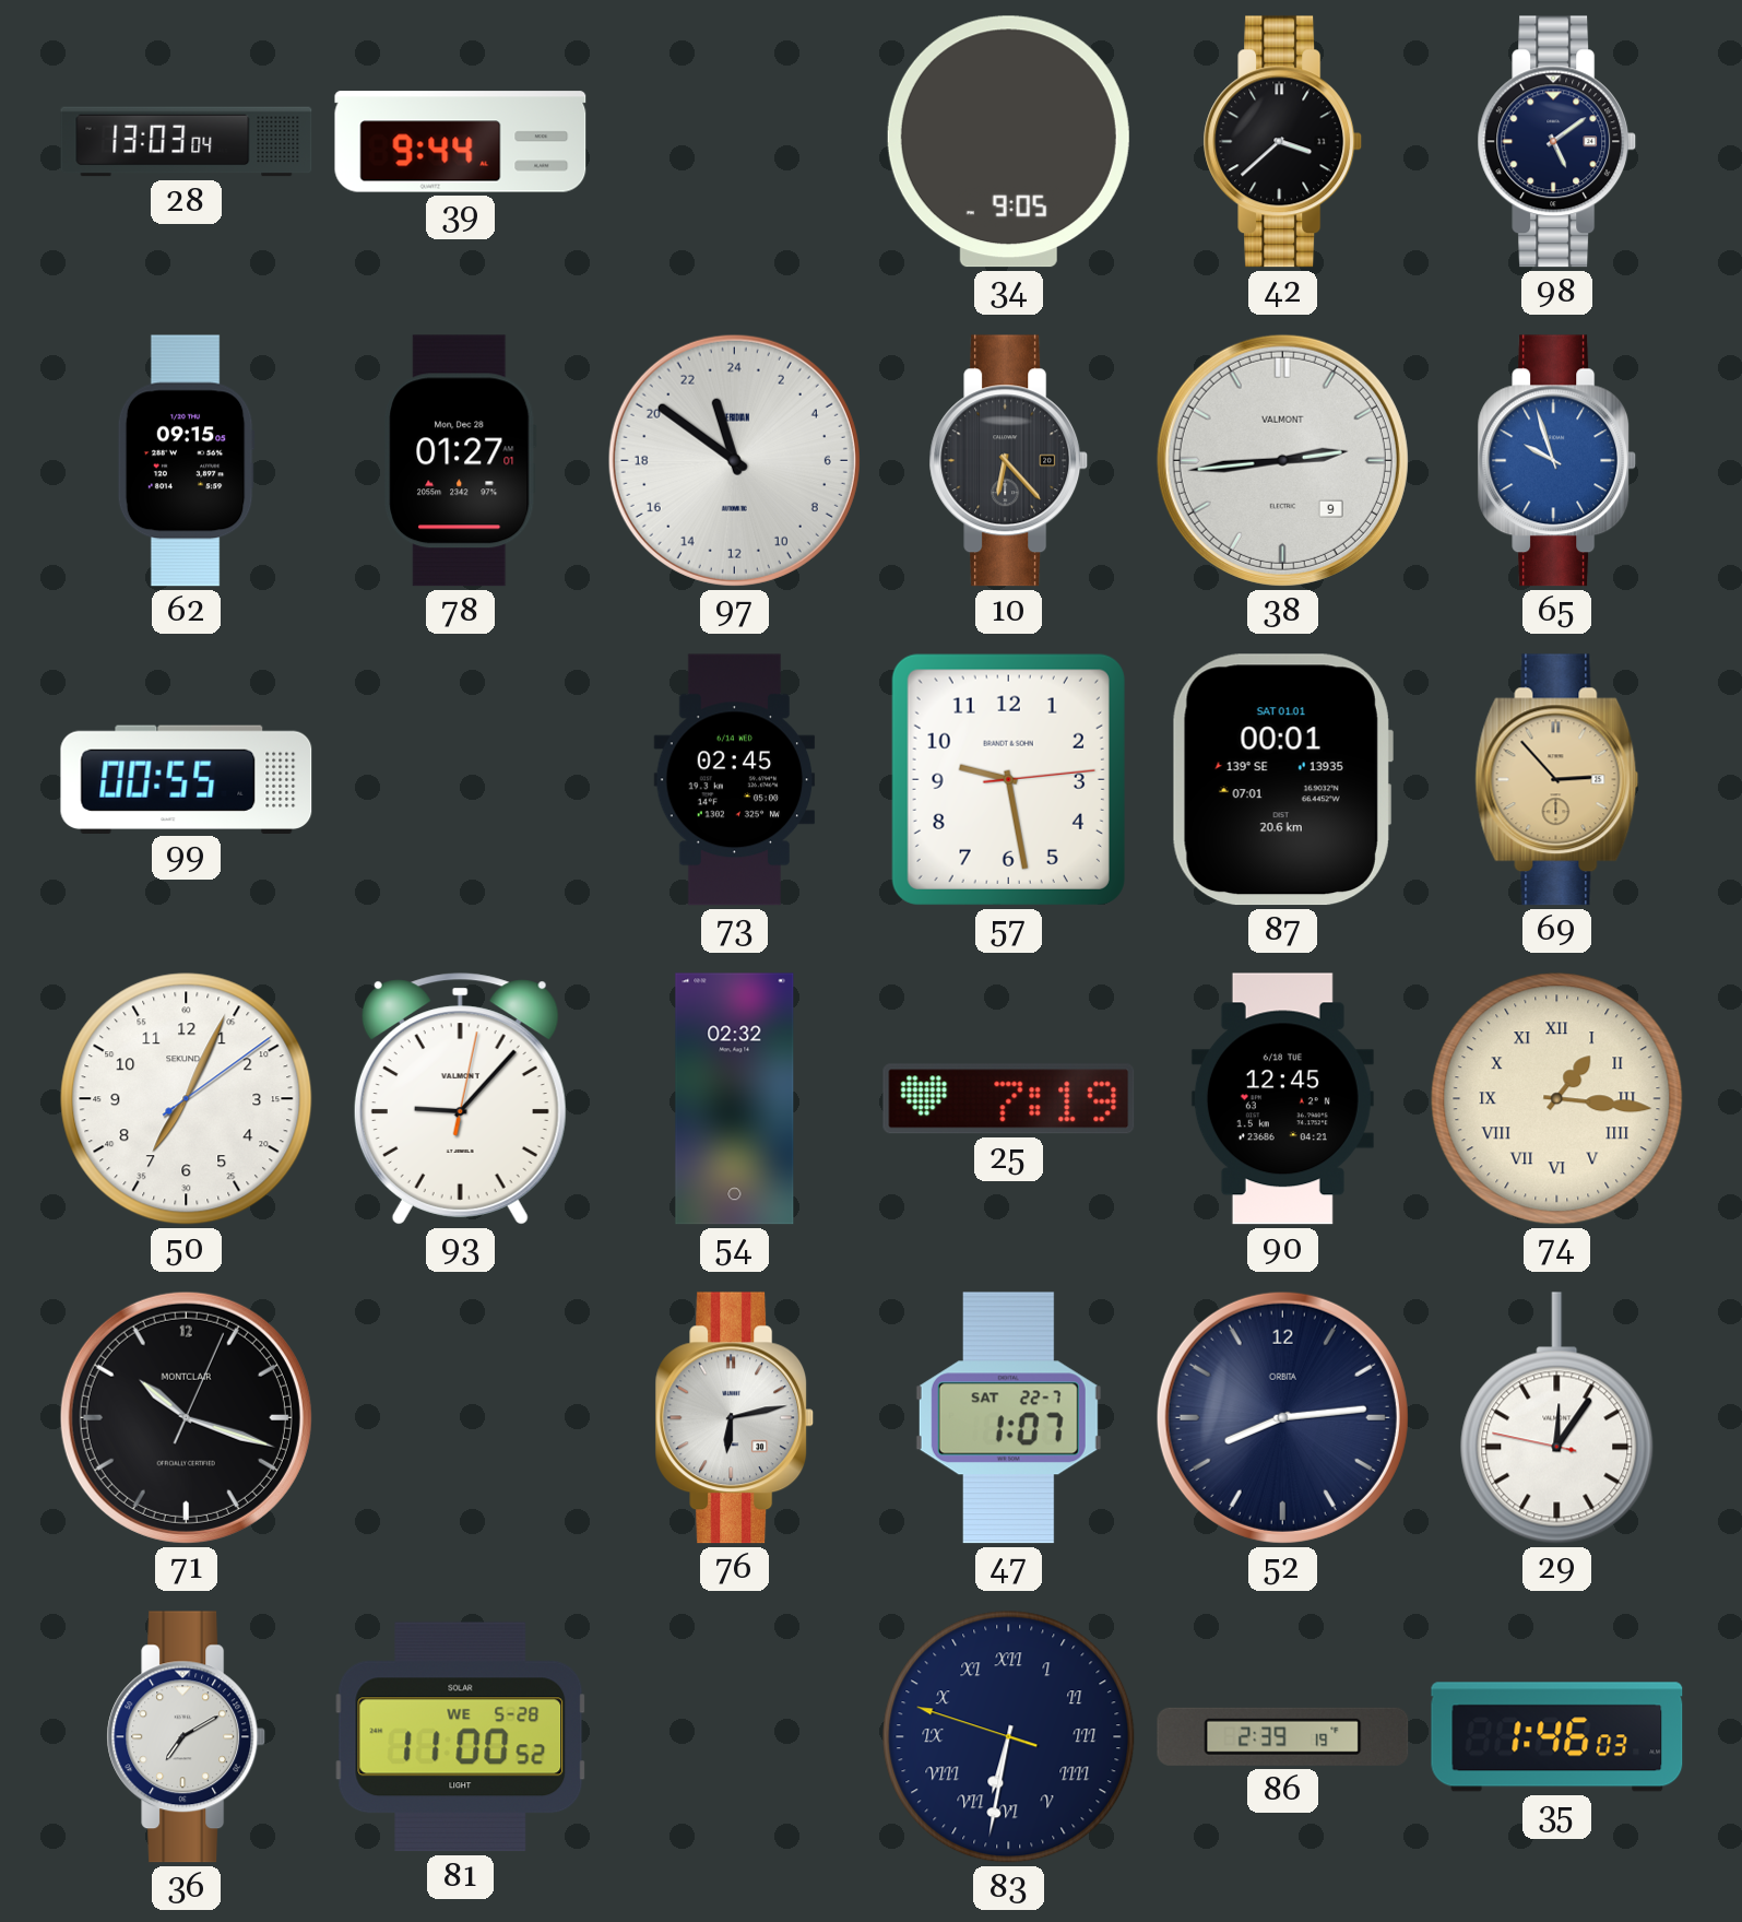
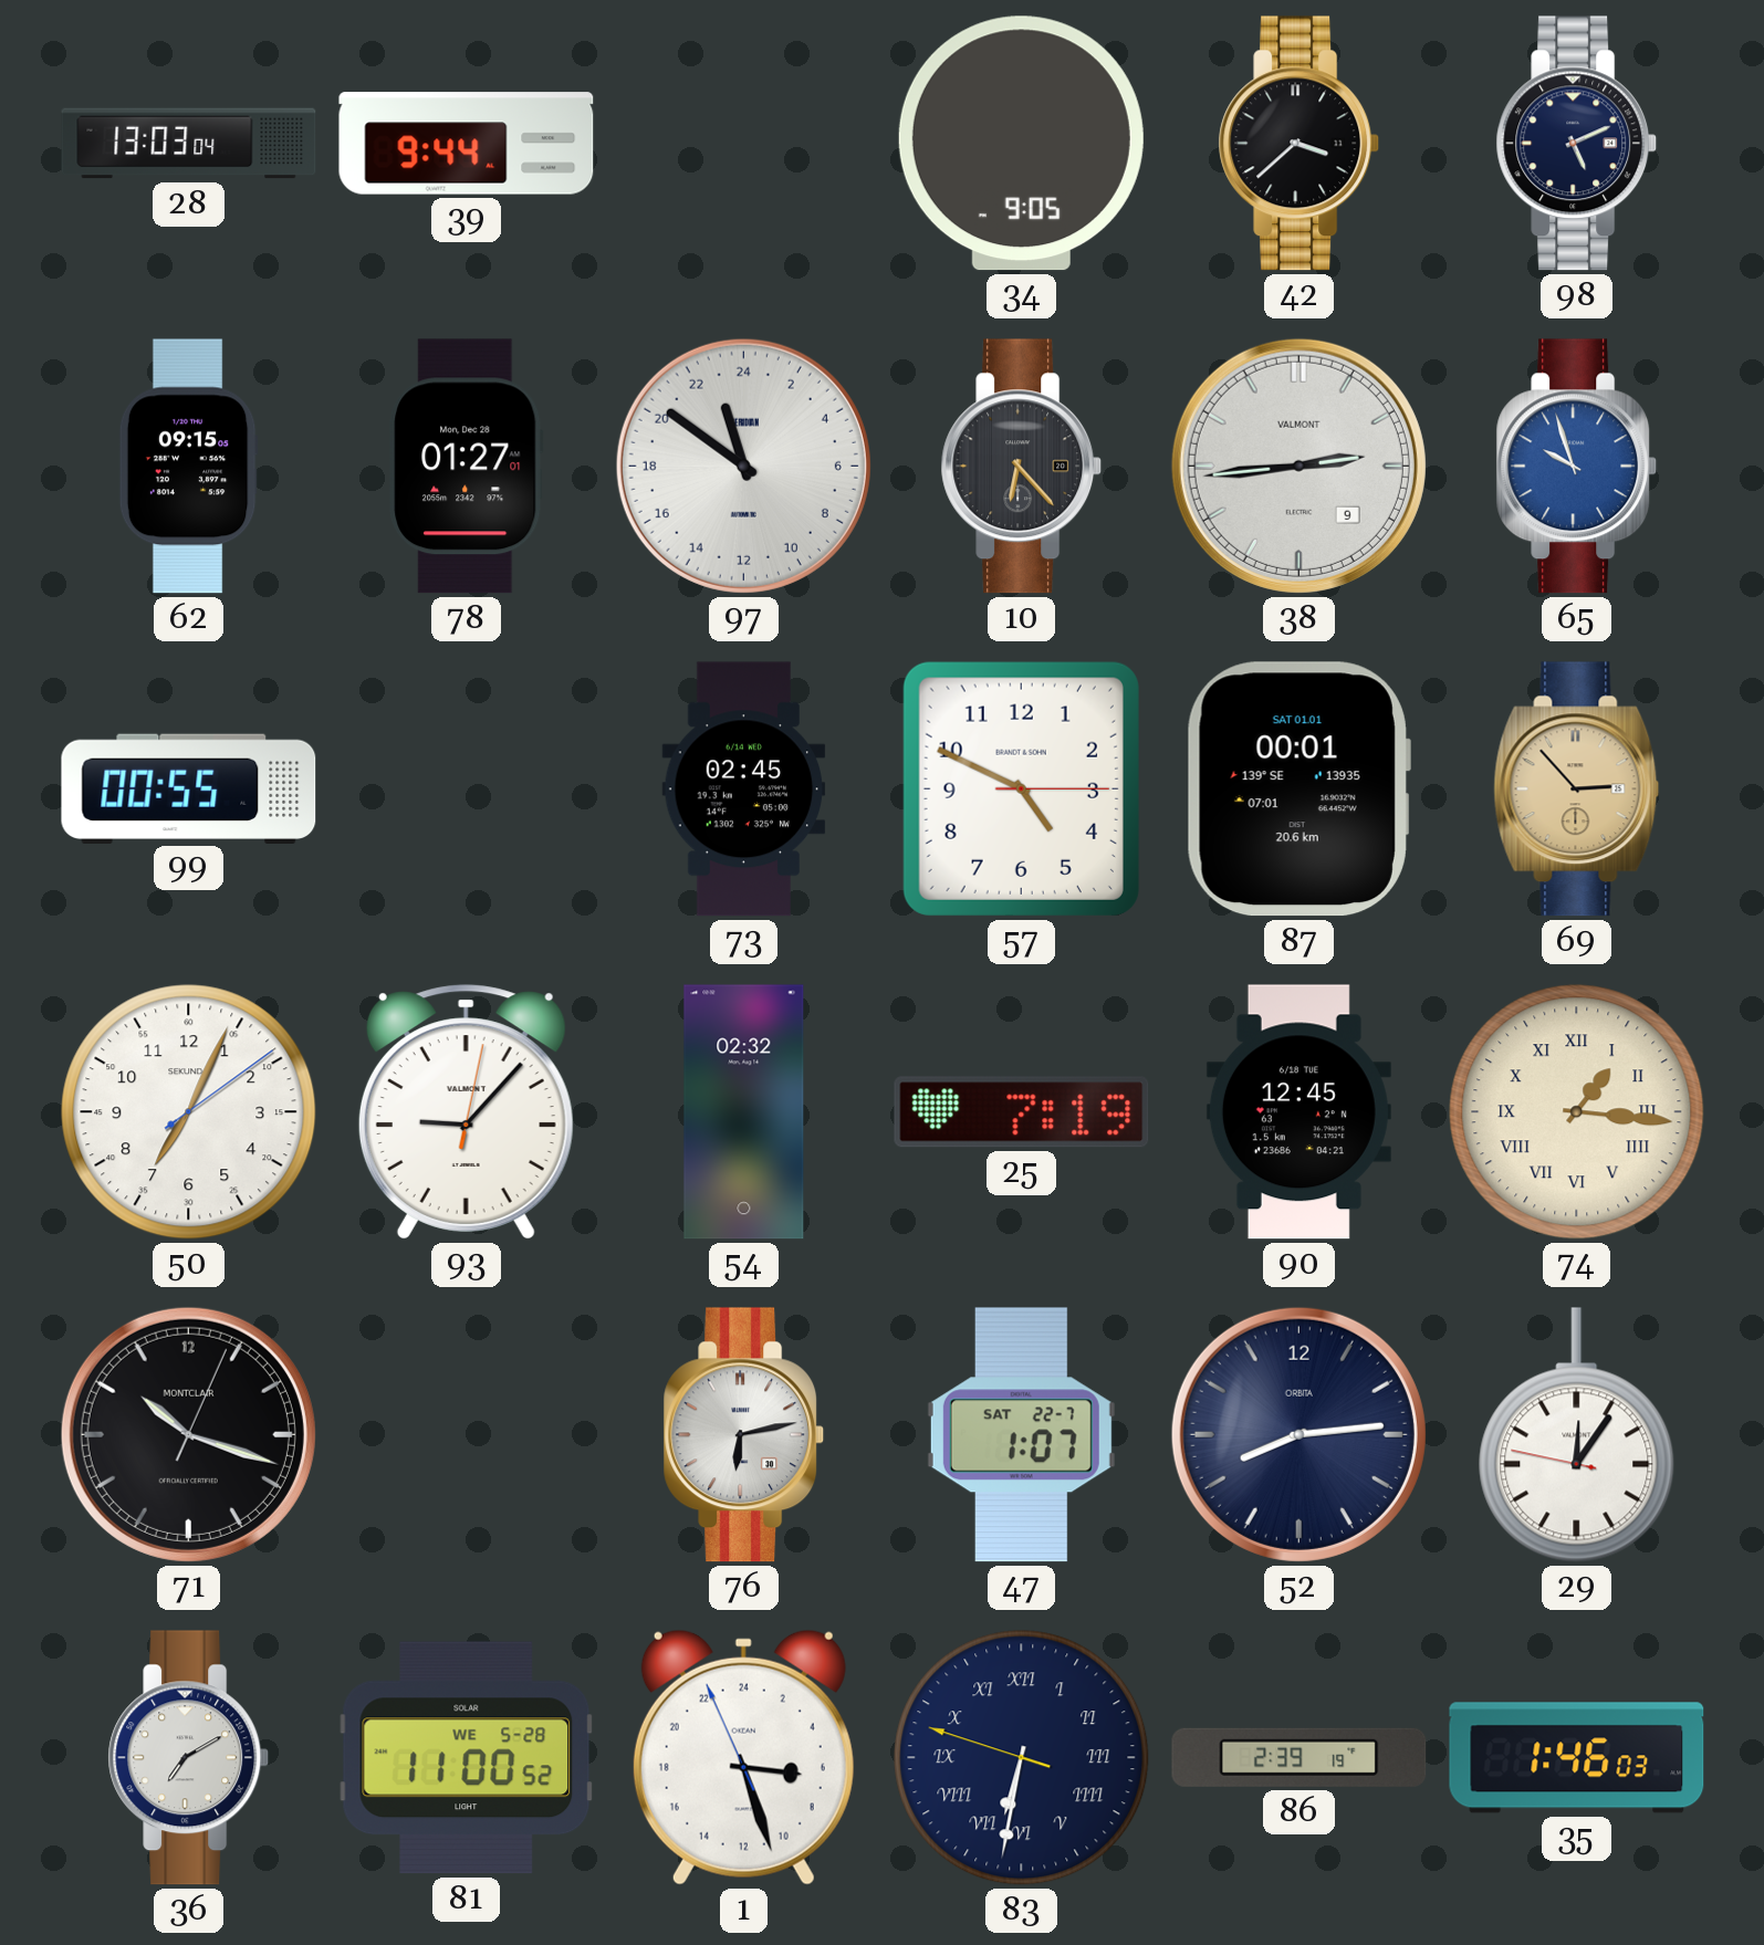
98: 5:09 -> 5:11
57: 9:28 -> 4:49
1: none -> 6:26
